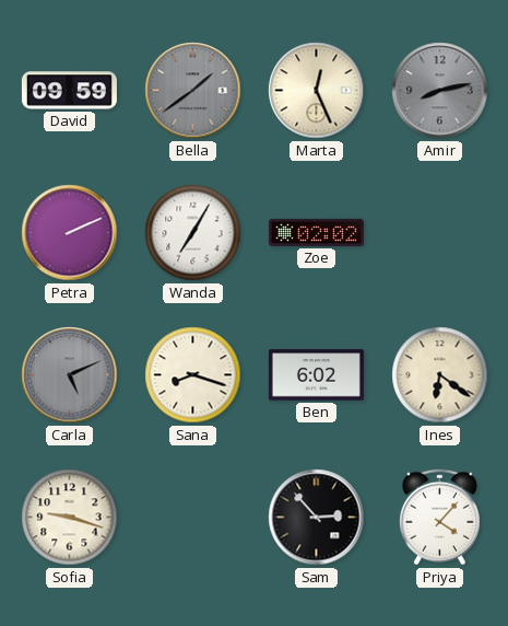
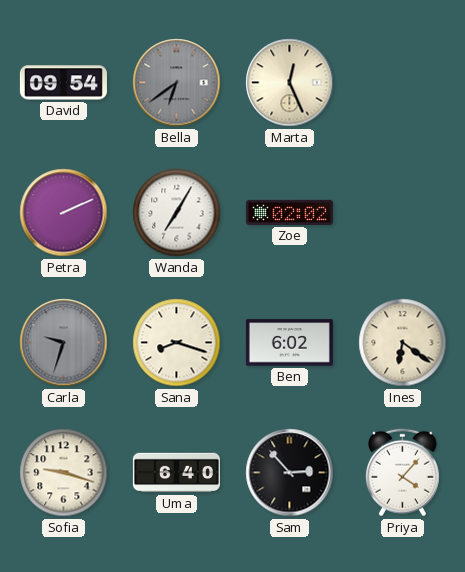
David: 09:59 -> 09:54
Bella: 1:39 -> 6:39
Amir: 8:13 -> none
Carla: 5:11 -> 9:33
Uma: none -> 6:40
